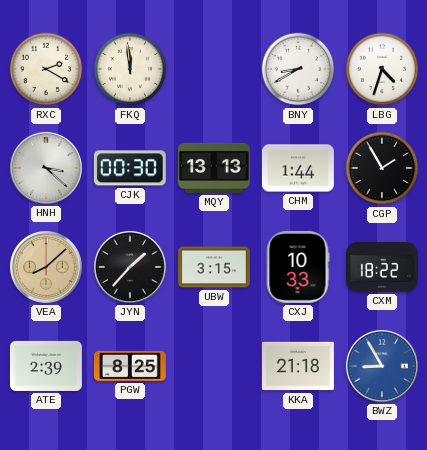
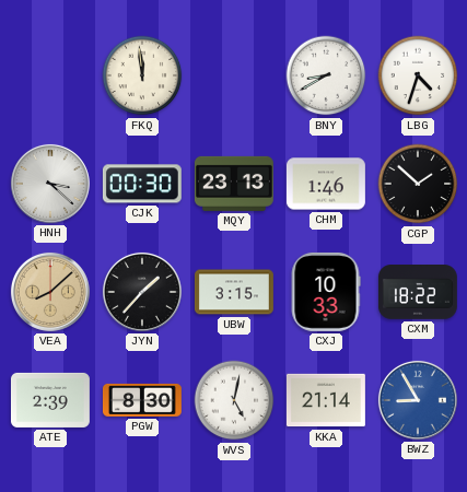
RXC: 2:20 -> none
MQY: 13:13 -> 23:13
CHM: 1:44 -> 1:46
CGP: 1:55 -> 1:52
PGW: 8:25 -> 8:30
WVS: none -> 5:02
KKA: 21:18 -> 21:14
